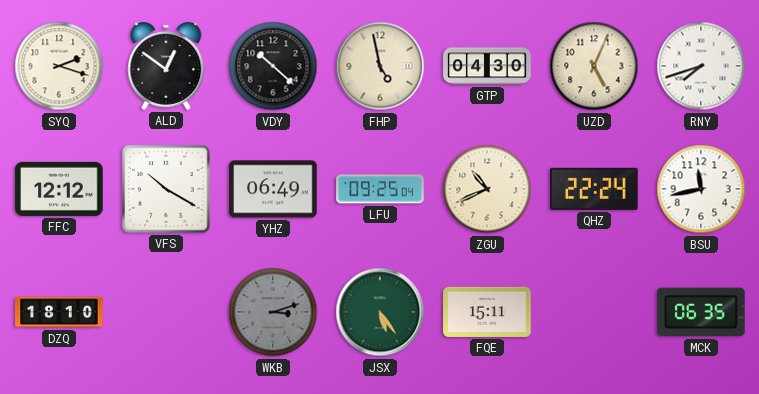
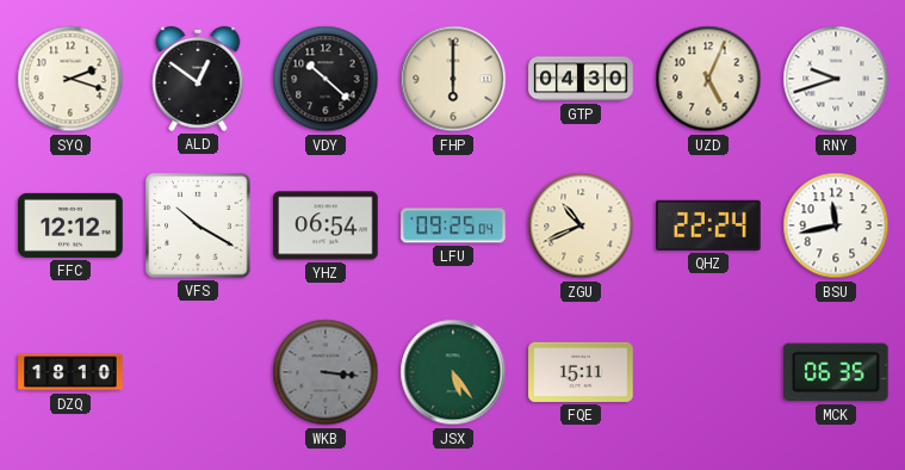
FHP: 4:58 -> 6:00
RNY: 7:42 -> 9:42
YHZ: 06:49 -> 06:54
WKB: 3:12 -> 3:16
